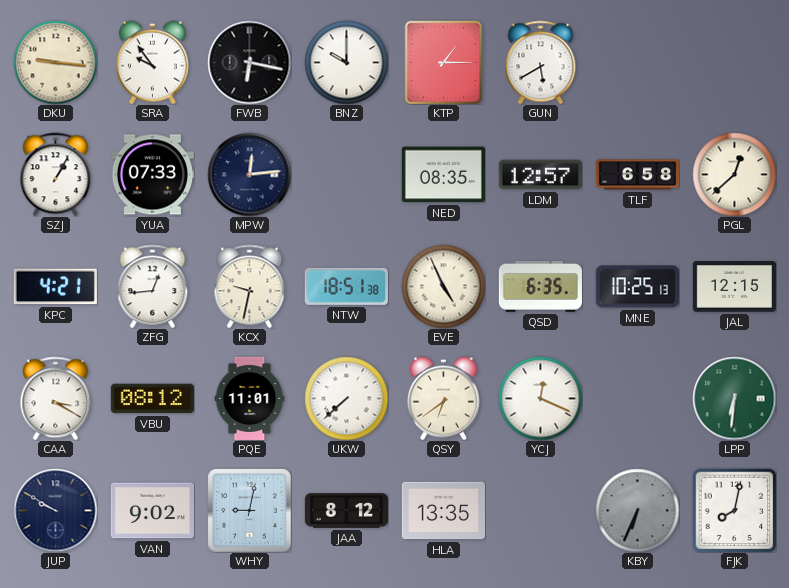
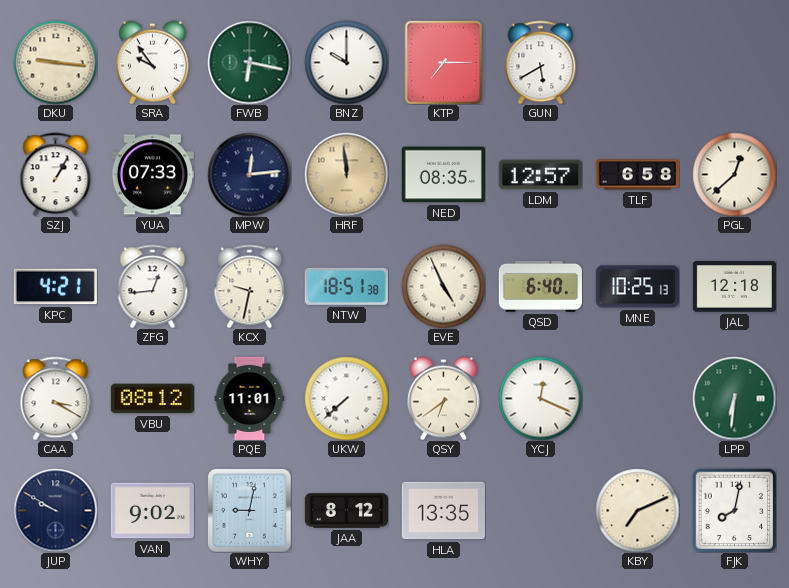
FWB dial: black -> green
KTP: 1:15 -> 7:15
HRF: none -> 11:59
QSD: 6:35 -> 6:40
JAL: 12:15 -> 12:18
KBY: 6:34 -> 7:11
KBY dial: grey -> cream
